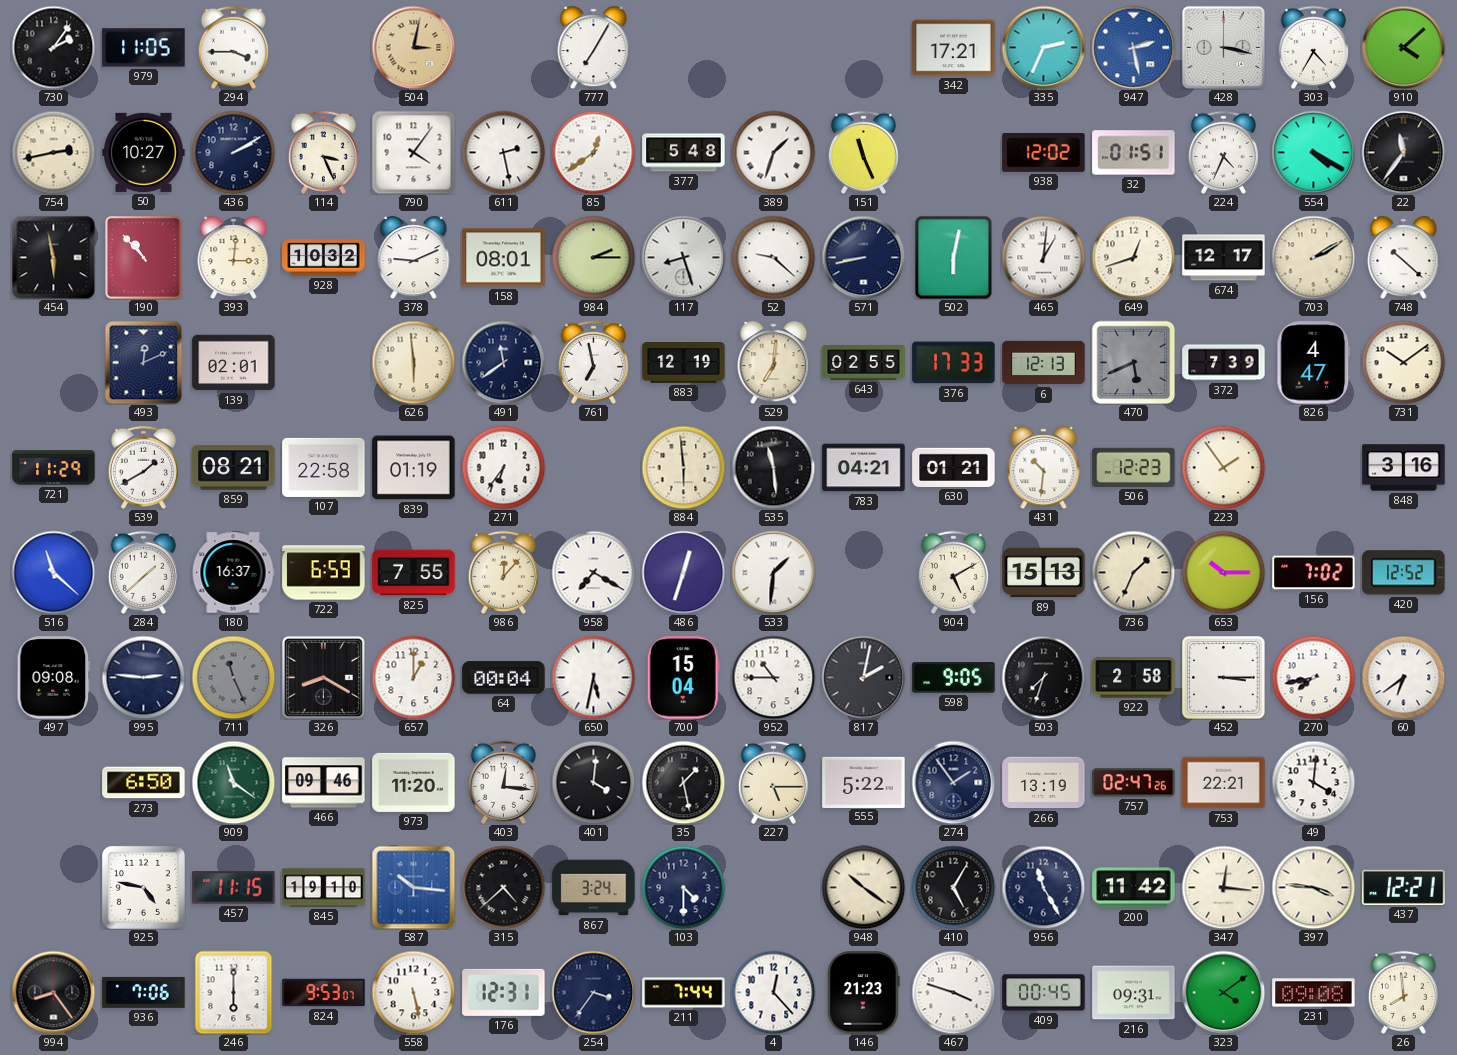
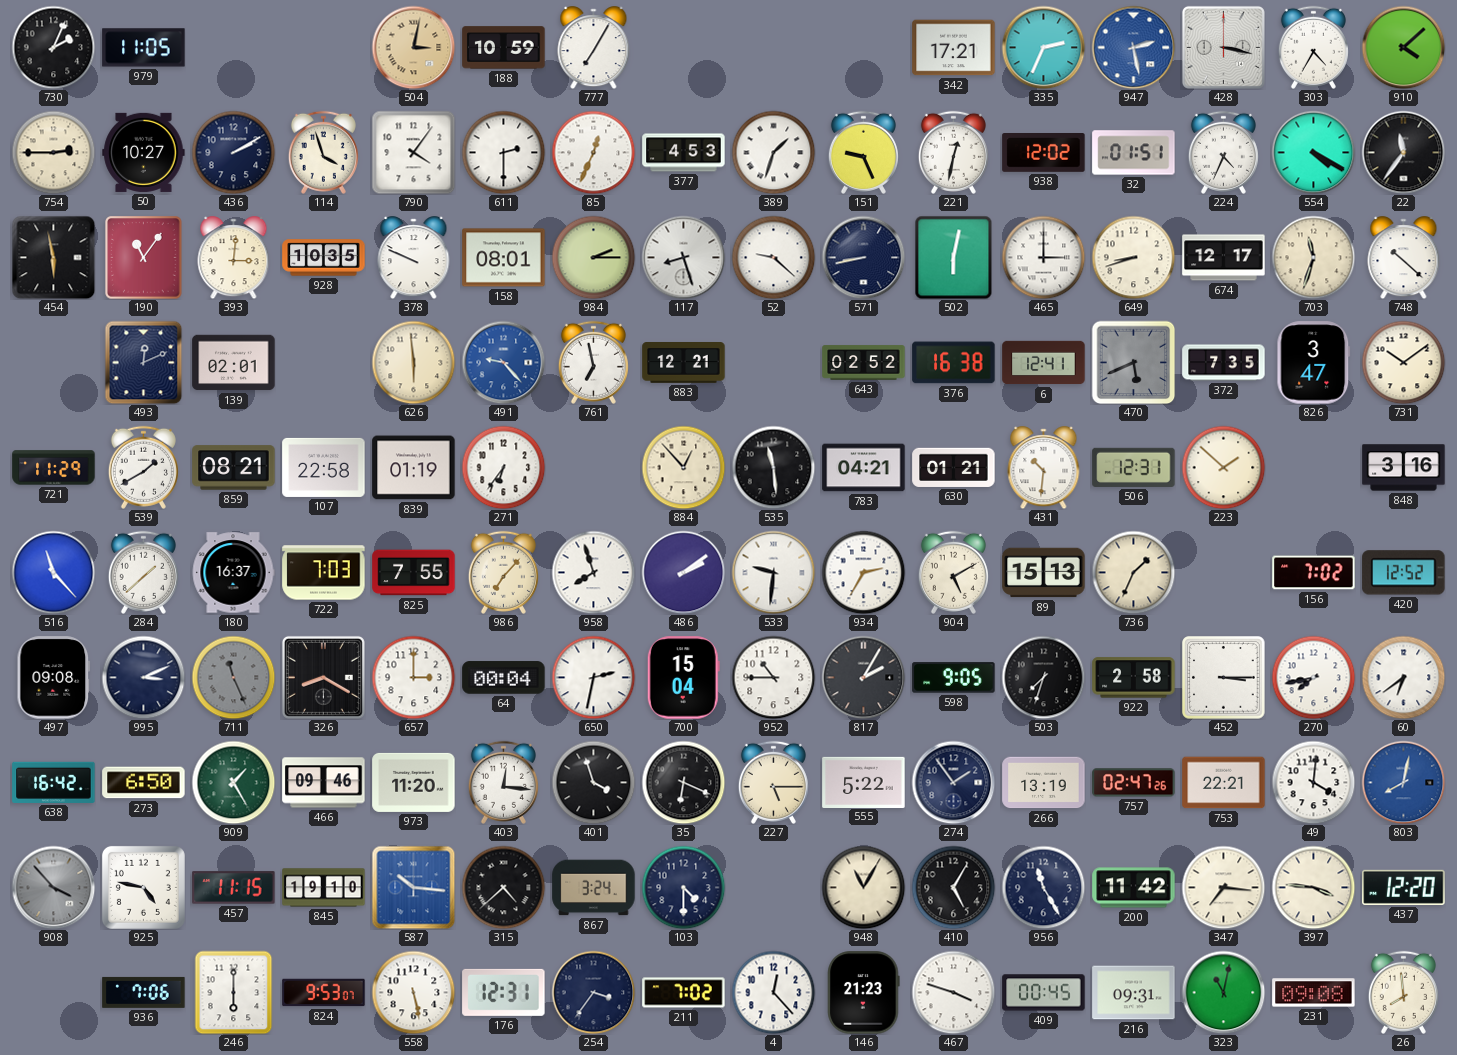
730: 2:06 -> 2:04
294: 3:45 -> none
188: none -> 10:59
754: 2:43 -> 2:45
114: 3:26 -> 3:57
611: 2:28 -> 2:30
85: 12:39 -> 12:34
377: 5:48 -> 4:53
151: 11:26 -> 9:26
221: none -> 12:32
190: 10:53 -> 11:06
928: 10:32 -> 10:35
378: 9:11 -> 9:49
465: 1:01 -> 3:00
649: 12:42 -> 8:42
703: 2:10 -> 11:33
491: 11:39 -> 9:23
491 dial: navy -> blue
883: 12:19 -> 12:21
529: 7:01 -> none
643: 02:55 -> 02:52
376: 17:33 -> 16:38
6: 12:13 -> 12:41
372: 7:39 -> 7:35
826: 4:47 -> 3:47
884: 5:59 -> 12:53
506: 12:23 -> 12:31
223: 1:54 -> 1:52
516: 11:22 -> 11:23
722: 6:59 -> 7:03
986: 12:07 -> 7:07
958: 7:20 -> 7:57
486: 12:33 -> 2:09
533: 1:31 -> 9:31
934: none -> 2:35
653: 10:15 -> none
995: 2:46 -> 3:11
657: 1:00 -> 3:00
650: 5:32 -> 2:32
817: 2:02 -> 2:05
638: none -> 16:42
909: 11:21 -> 1:25
401: 4:01 -> 3:57
35: 1:28 -> 6:19
803: none -> 8:02
908: none -> 3:53
948: 10:21 -> 11:05
347: 12:16 -> 7:16
437: 12:21 -> 12:20
994: 8:24 -> none
211: 7:44 -> 7:02
323: 4:09 -> 11:02
